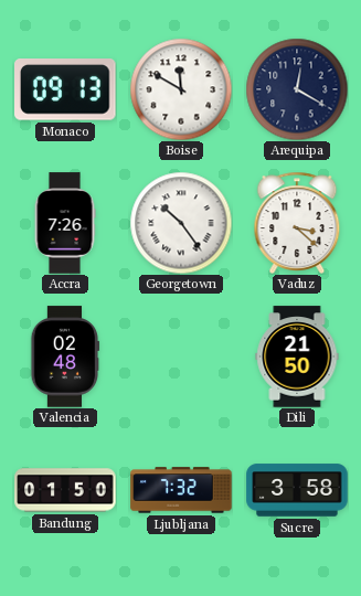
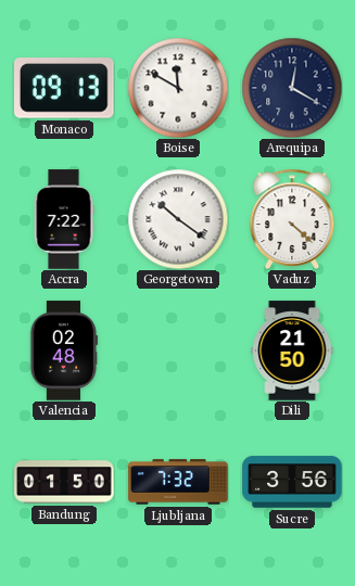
Accra: 7:26 -> 7:22
Georgetown: 10:24 -> 10:21
Vaduz: 3:22 -> 4:22
Sucre: 3:58 -> 3:56
